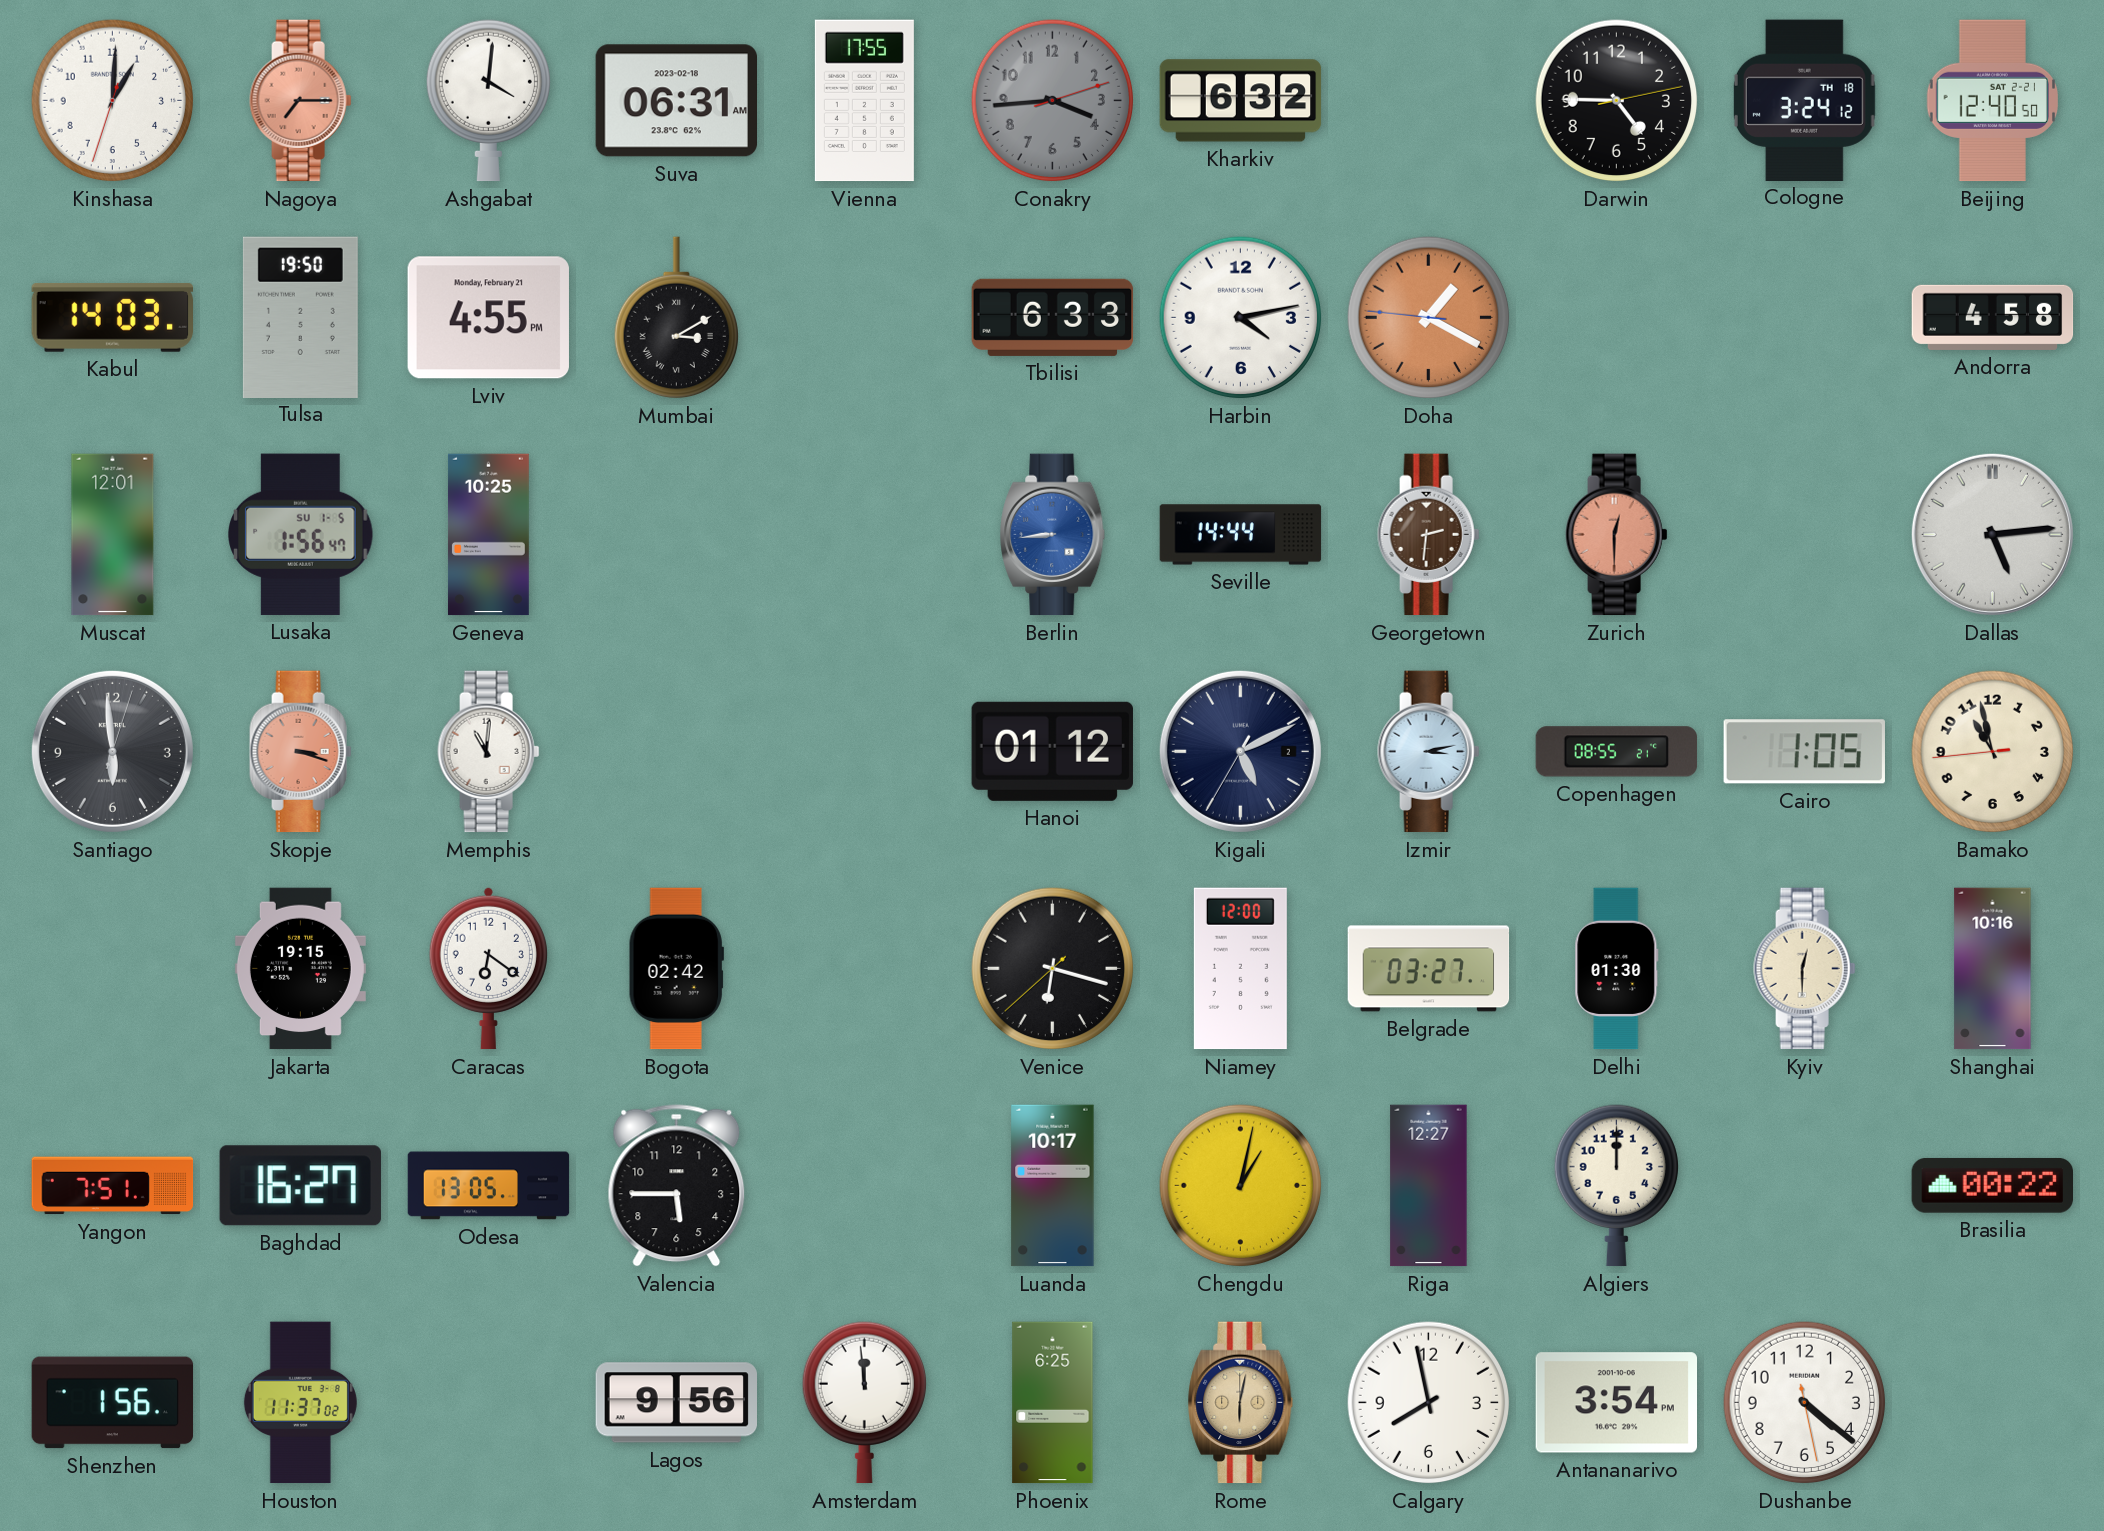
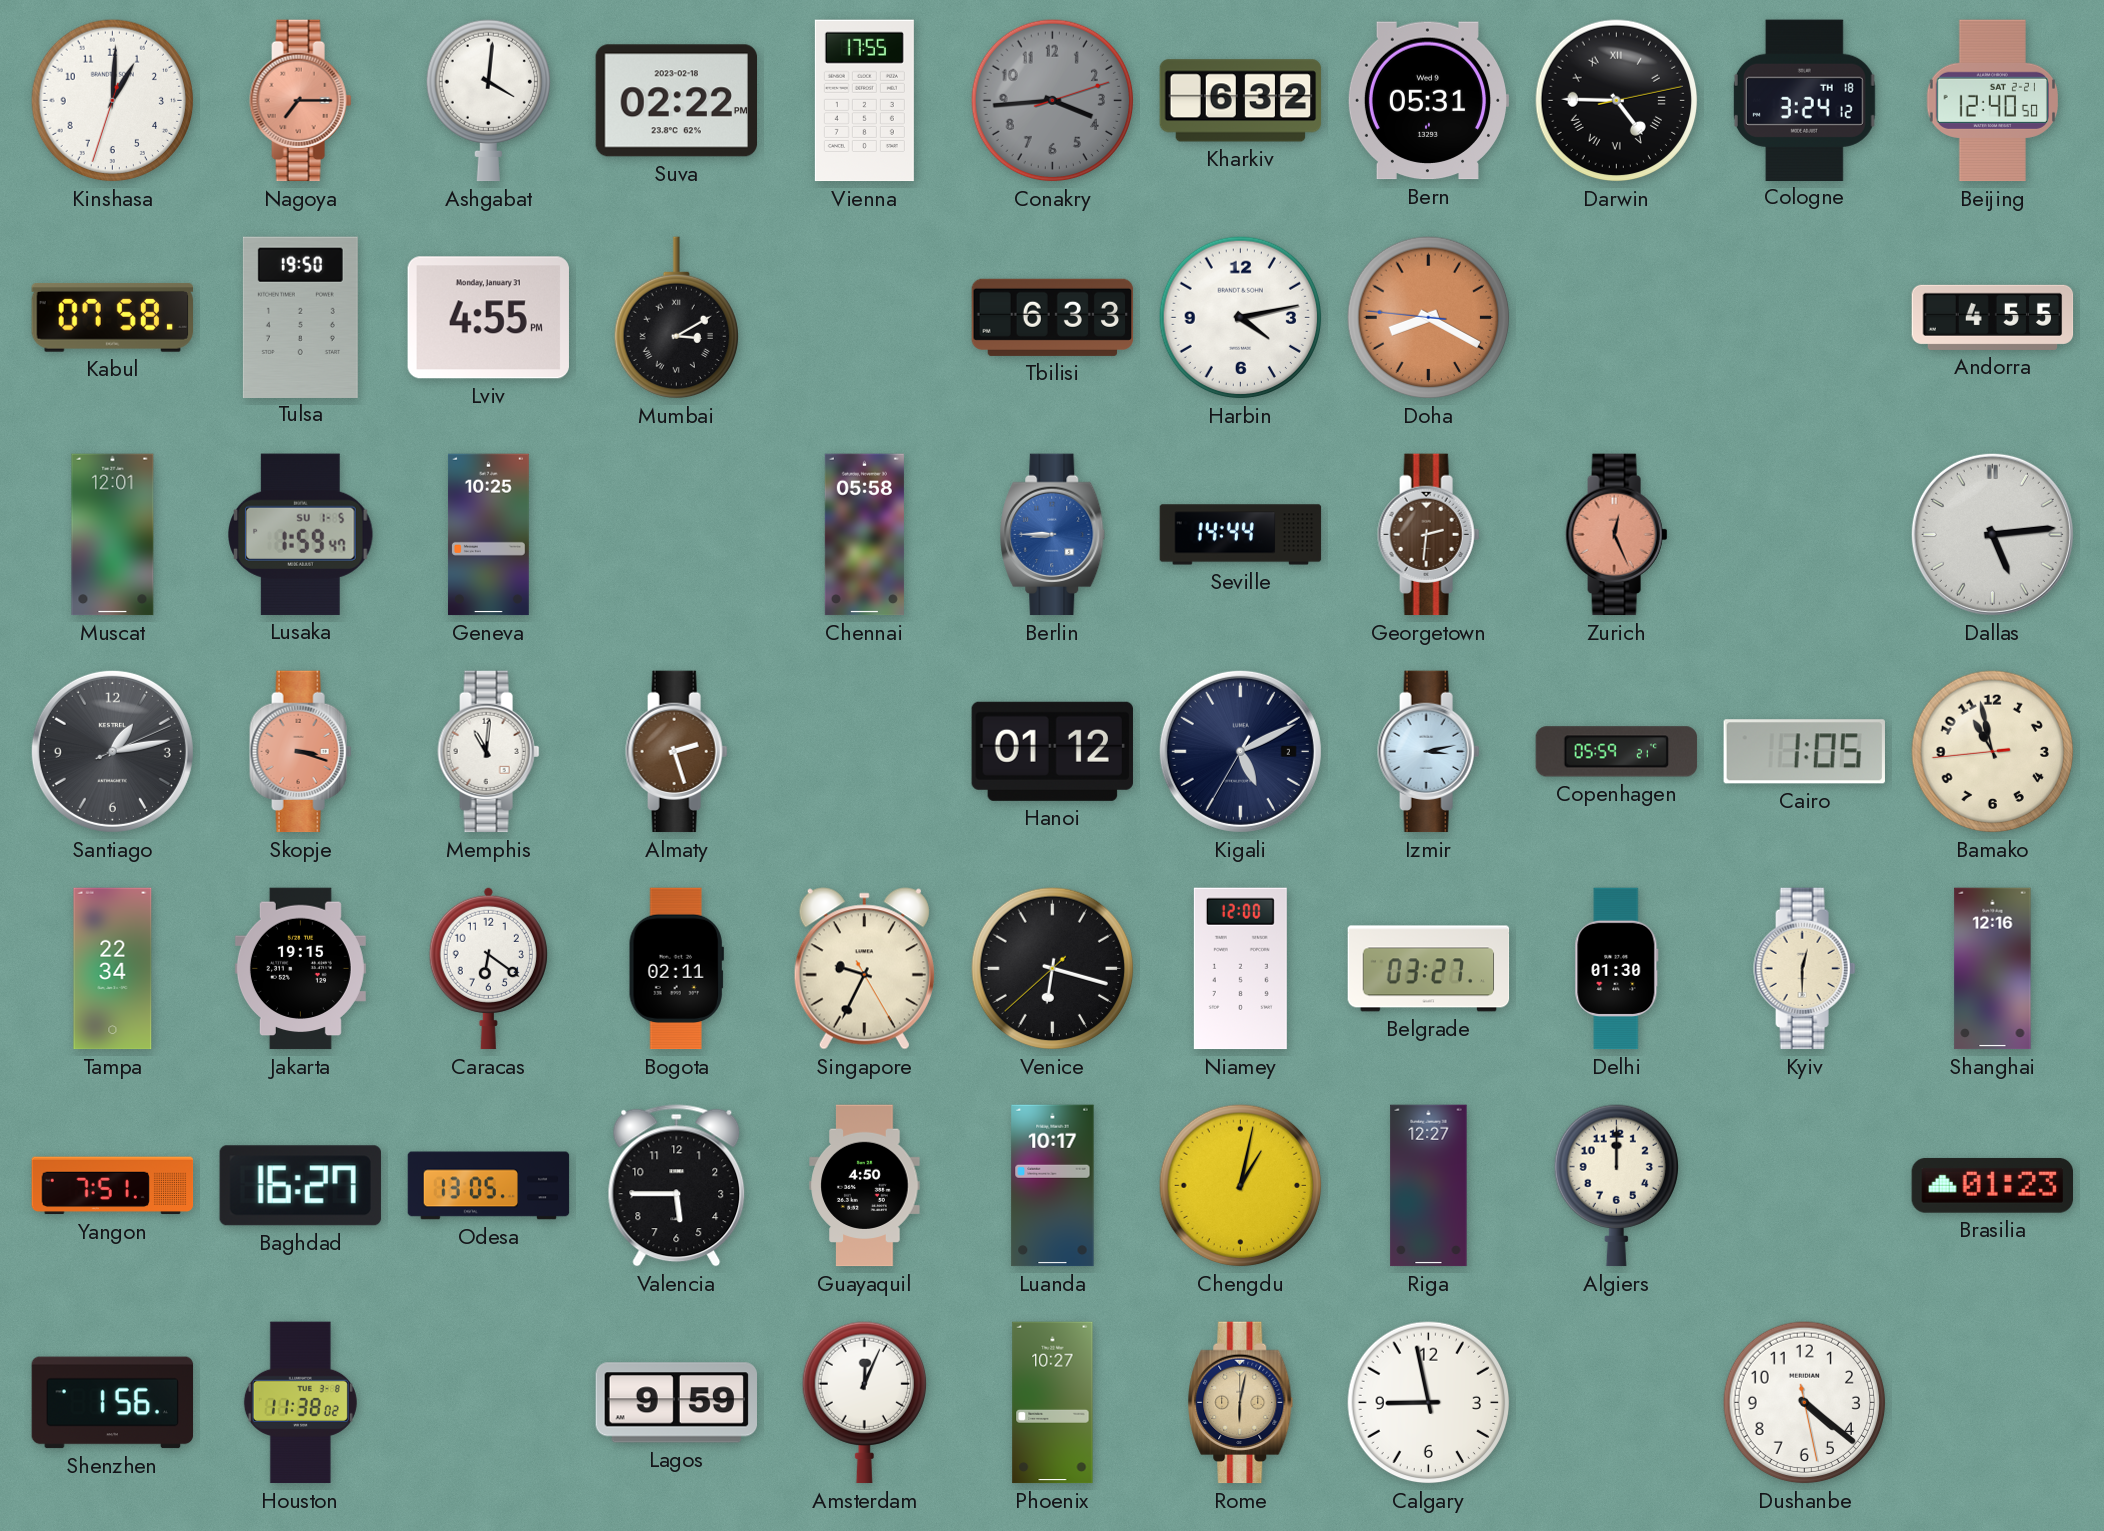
Suva: 06:31 -> 02:22
Bern: none -> 05:31
Darwin numerals: Arabic -> Roman
Kabul: 14:03 -> 07:58
Lviv date: Monday, February 21 -> Monday, January 31
Doha: 1:19 -> 8:19
Andorra: 4:58 -> 4:55
Lusaka: 1:56 -> 1:59
Chennai: none -> 05:58
Berlin: 8:44 -> 8:45
Zurich: 12:30 -> 12:26
Santiago: 5:59 -> 1:13
Almaty: none -> 2:27
Copenhagen: 08:55 -> 05:59
Tampa: none -> 22:34
Bogota: 02:42 -> 02:11
Singapore: none -> 9:34
Shanghai: 10:16 -> 12:16
Guayaquil: none -> 4:50
Brasilia: 00:22 -> 01:23
Houston: 11:37 -> 11:38
Lagos: 9:56 -> 9:59
Amsterdam: 11:59 -> 12:04
Phoenix: 6:25 -> 10:27
Calgary: 7:58 -> 8:58
Antananarivo: 3:54 -> none
